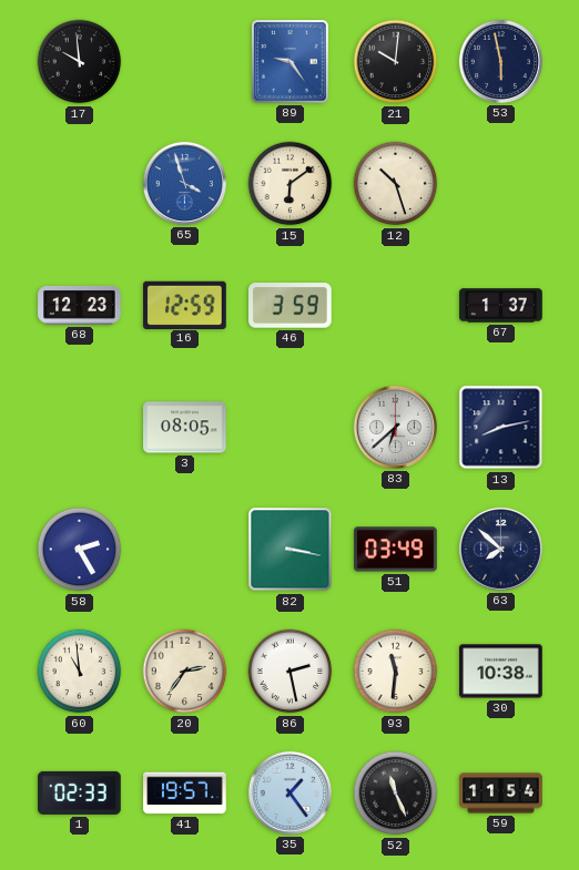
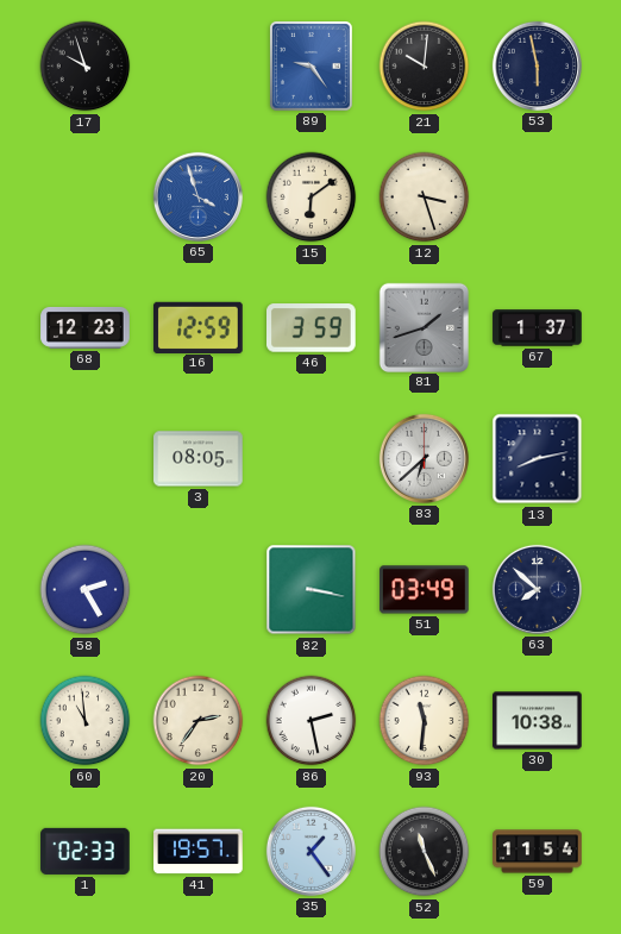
17: 9:59 -> 9:57
12: 10:27 -> 3:27
81: none -> 1:42
